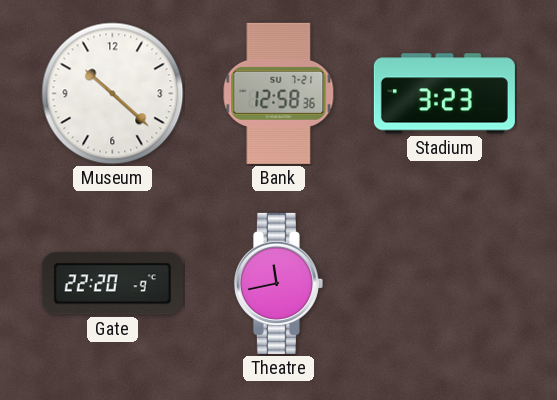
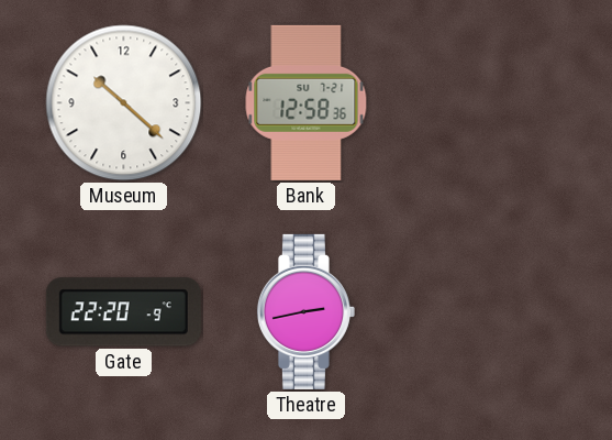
Stadium: 3:23 -> none
Theatre: 11:43 -> 2:43
